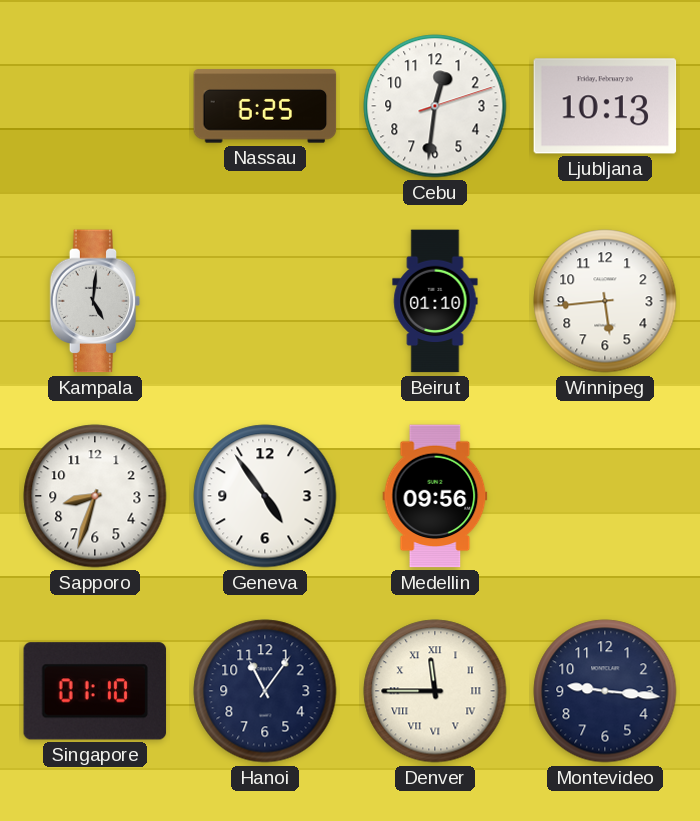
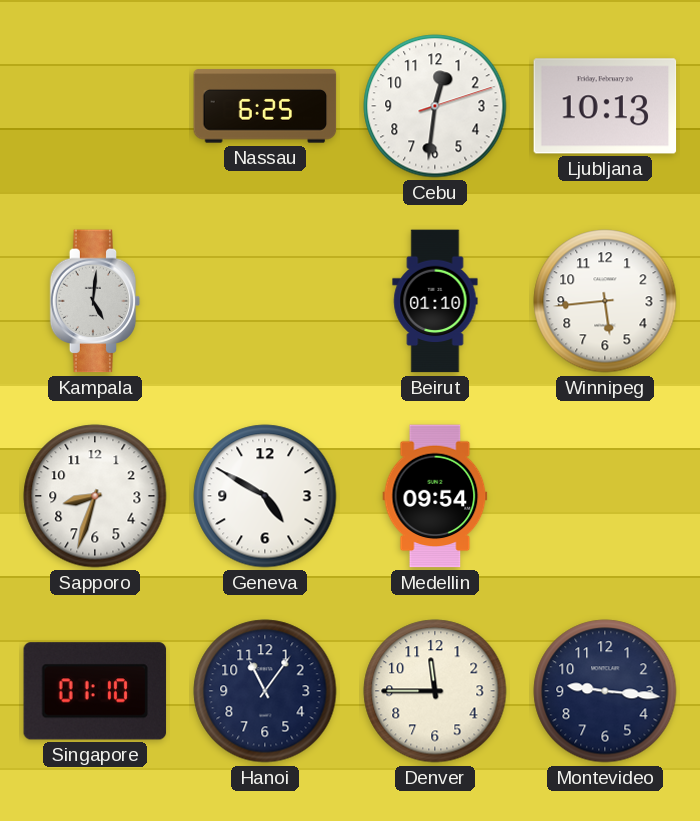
Geneva: 4:54 -> 4:50
Medellin: 09:56 -> 09:54
Denver numerals: Roman -> Arabic
